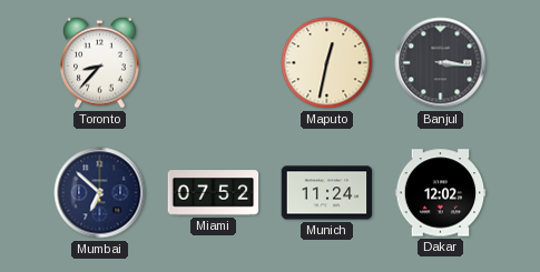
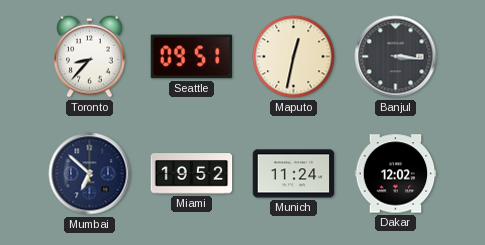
Seattle: none -> 09:51
Miami: 07:52 -> 19:52
